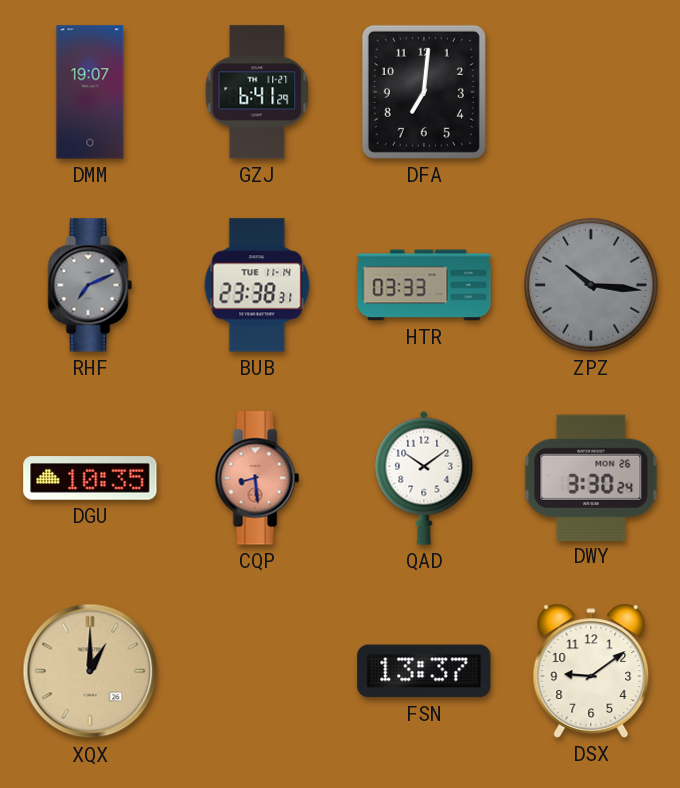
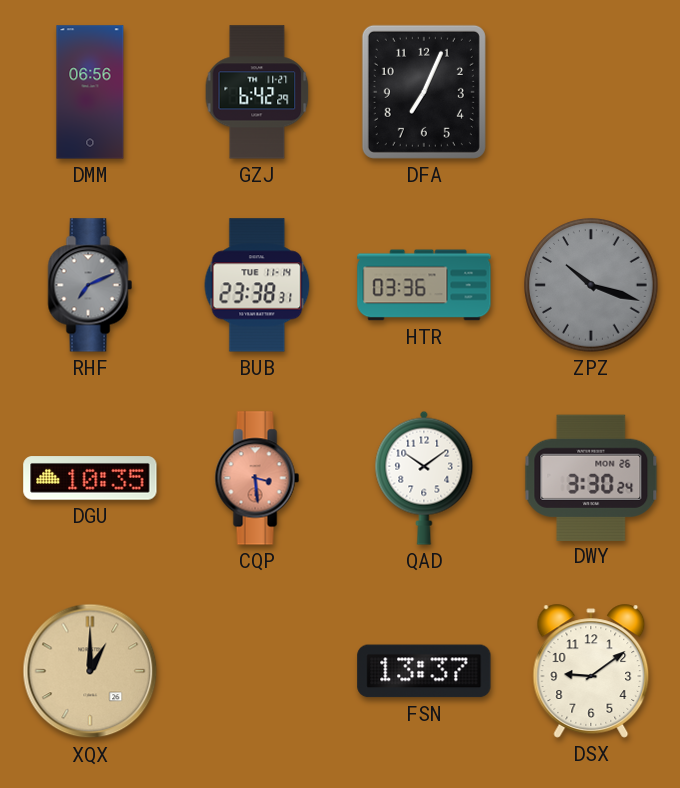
DMM: 19:07 -> 06:56
GZJ: 6:41 -> 6:42
DFA: 7:01 -> 7:04
HTR: 03:33 -> 03:36
ZPZ: 10:16 -> 10:18
CQP: 8:29 -> 3:29
